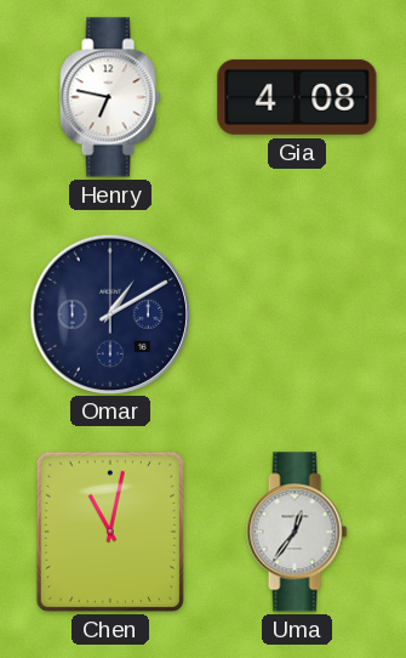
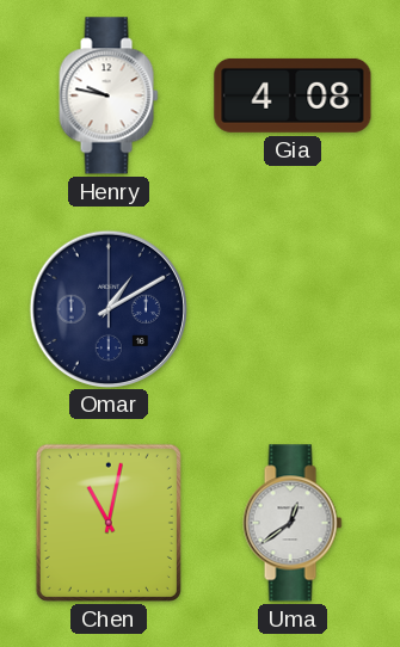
Henry: 6:47 -> 9:47
Uma: 12:36 -> 12:39
